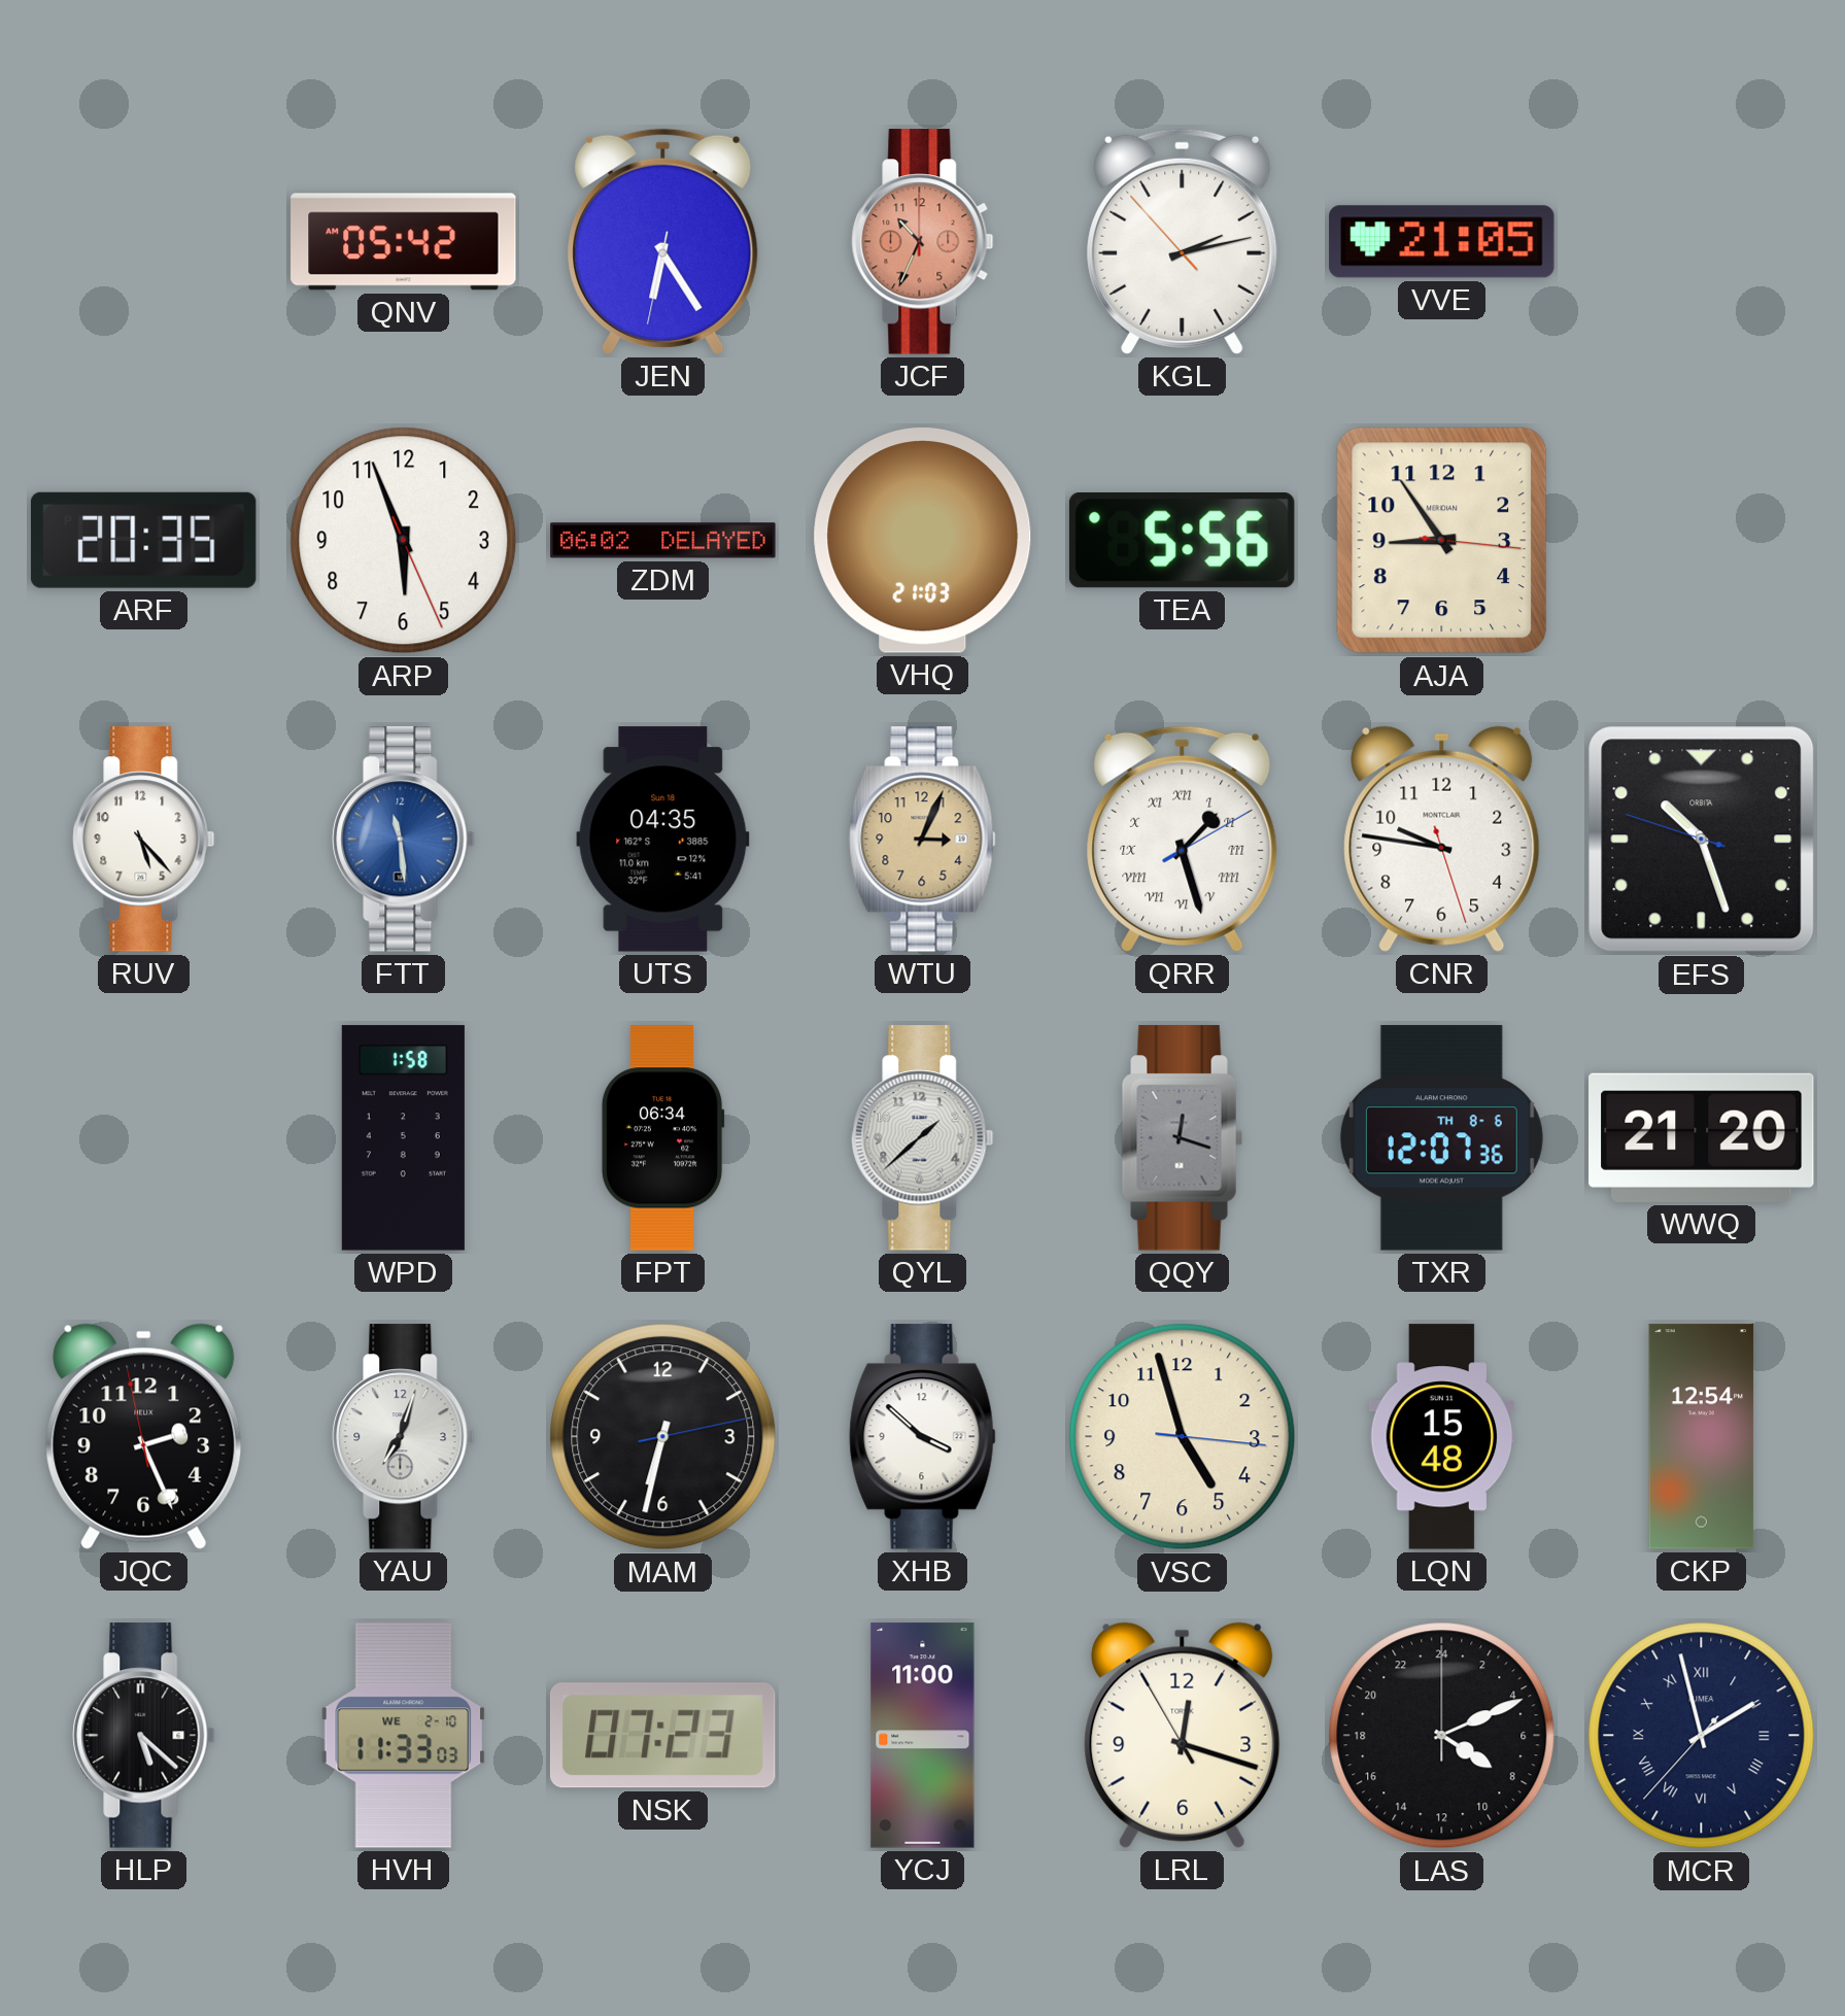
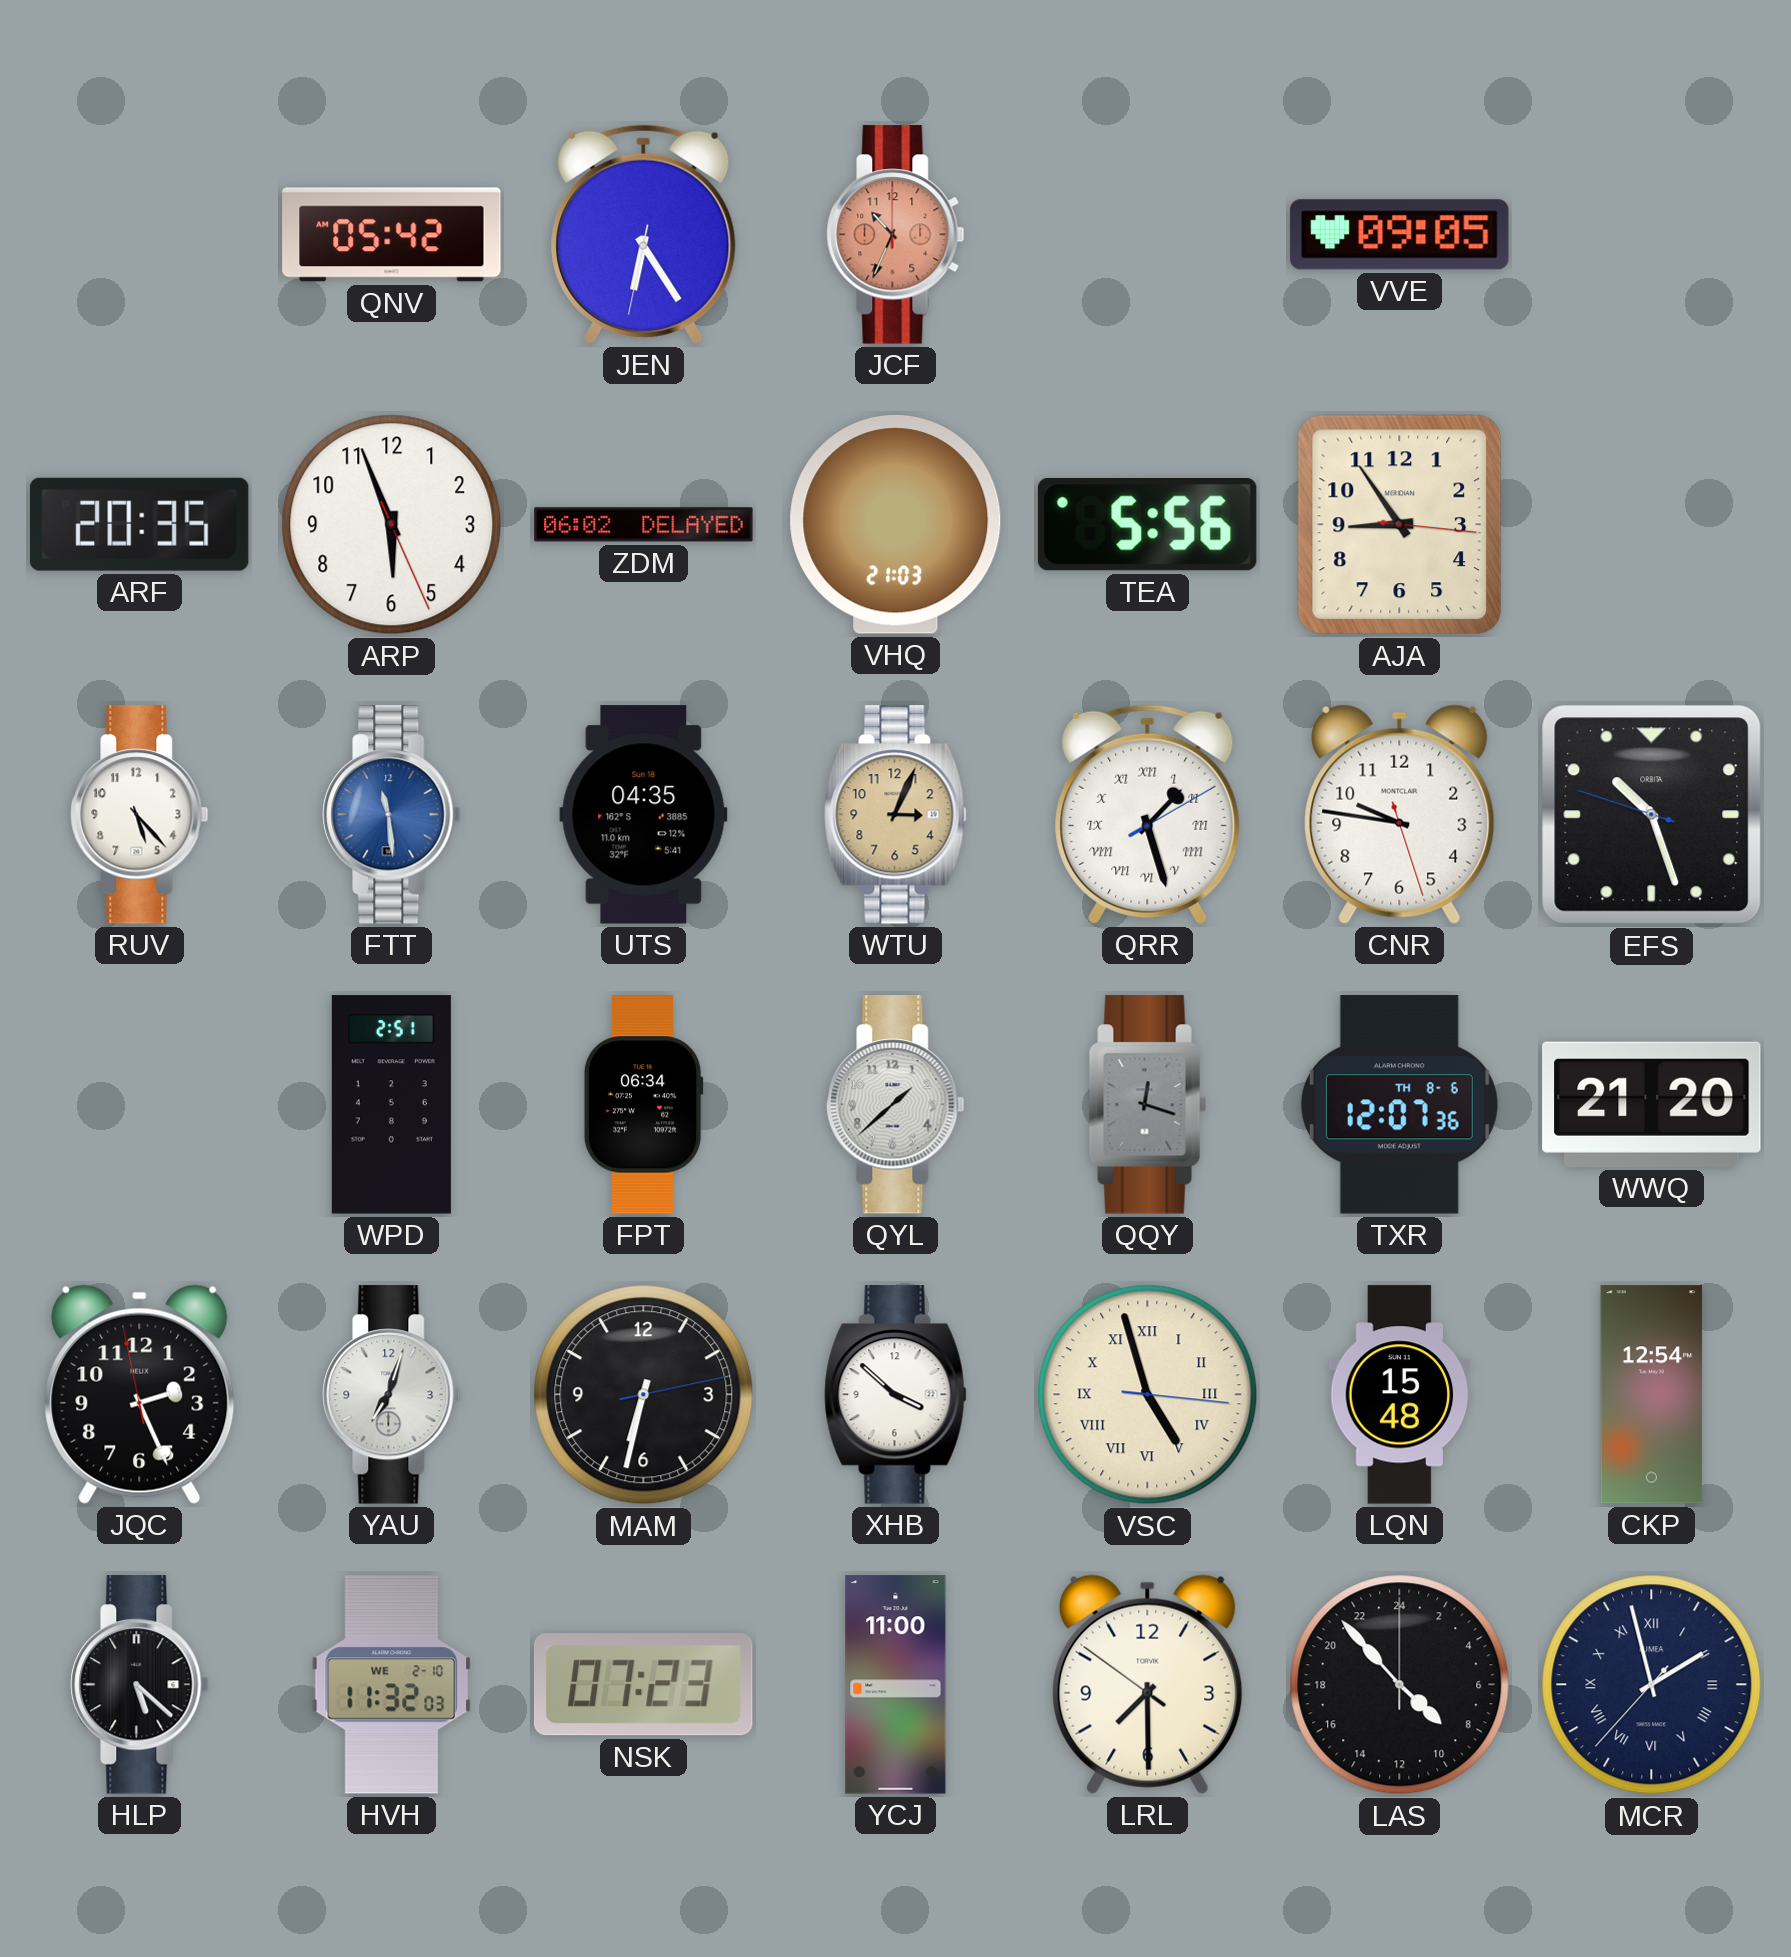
KGL: 2:12 -> none
VVE: 21:05 -> 09:05
WPD: 1:58 -> 2:51
VSC numerals: Arabic -> Roman
HVH: 11:33 -> 11:32
LRL: 12:17 -> 7:29
LAS: 8:11 -> 8:53
